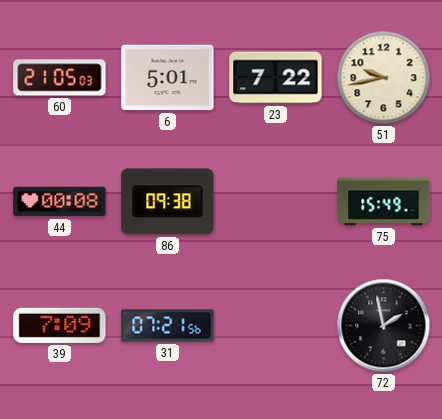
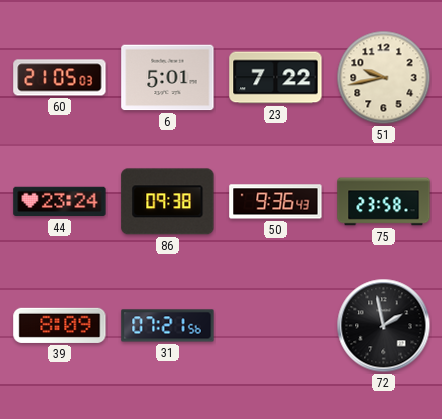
44: 00:08 -> 23:24
50: none -> 9:36
75: 15:49 -> 23:58
39: 7:09 -> 8:09
